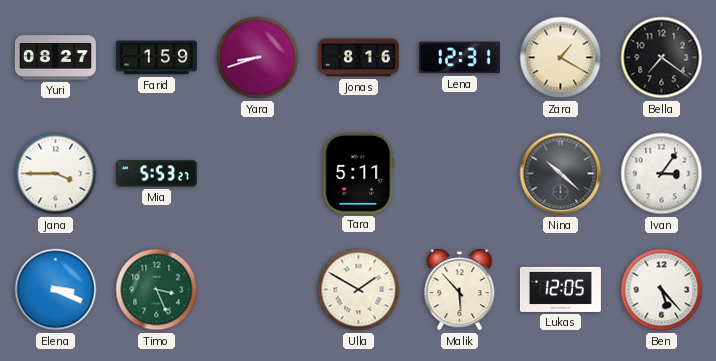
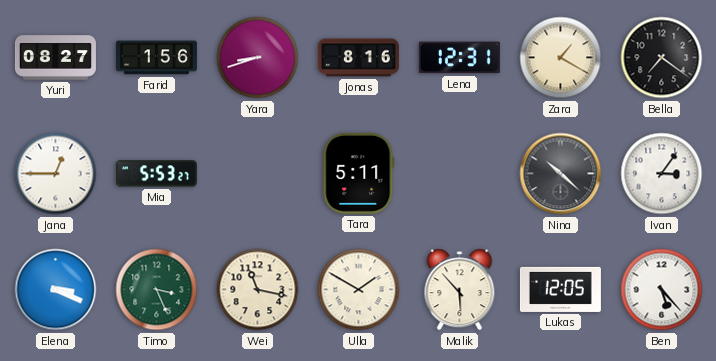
Farid: 1:59 -> 1:56
Jana: 3:45 -> 12:45
Wei: none -> 11:17
